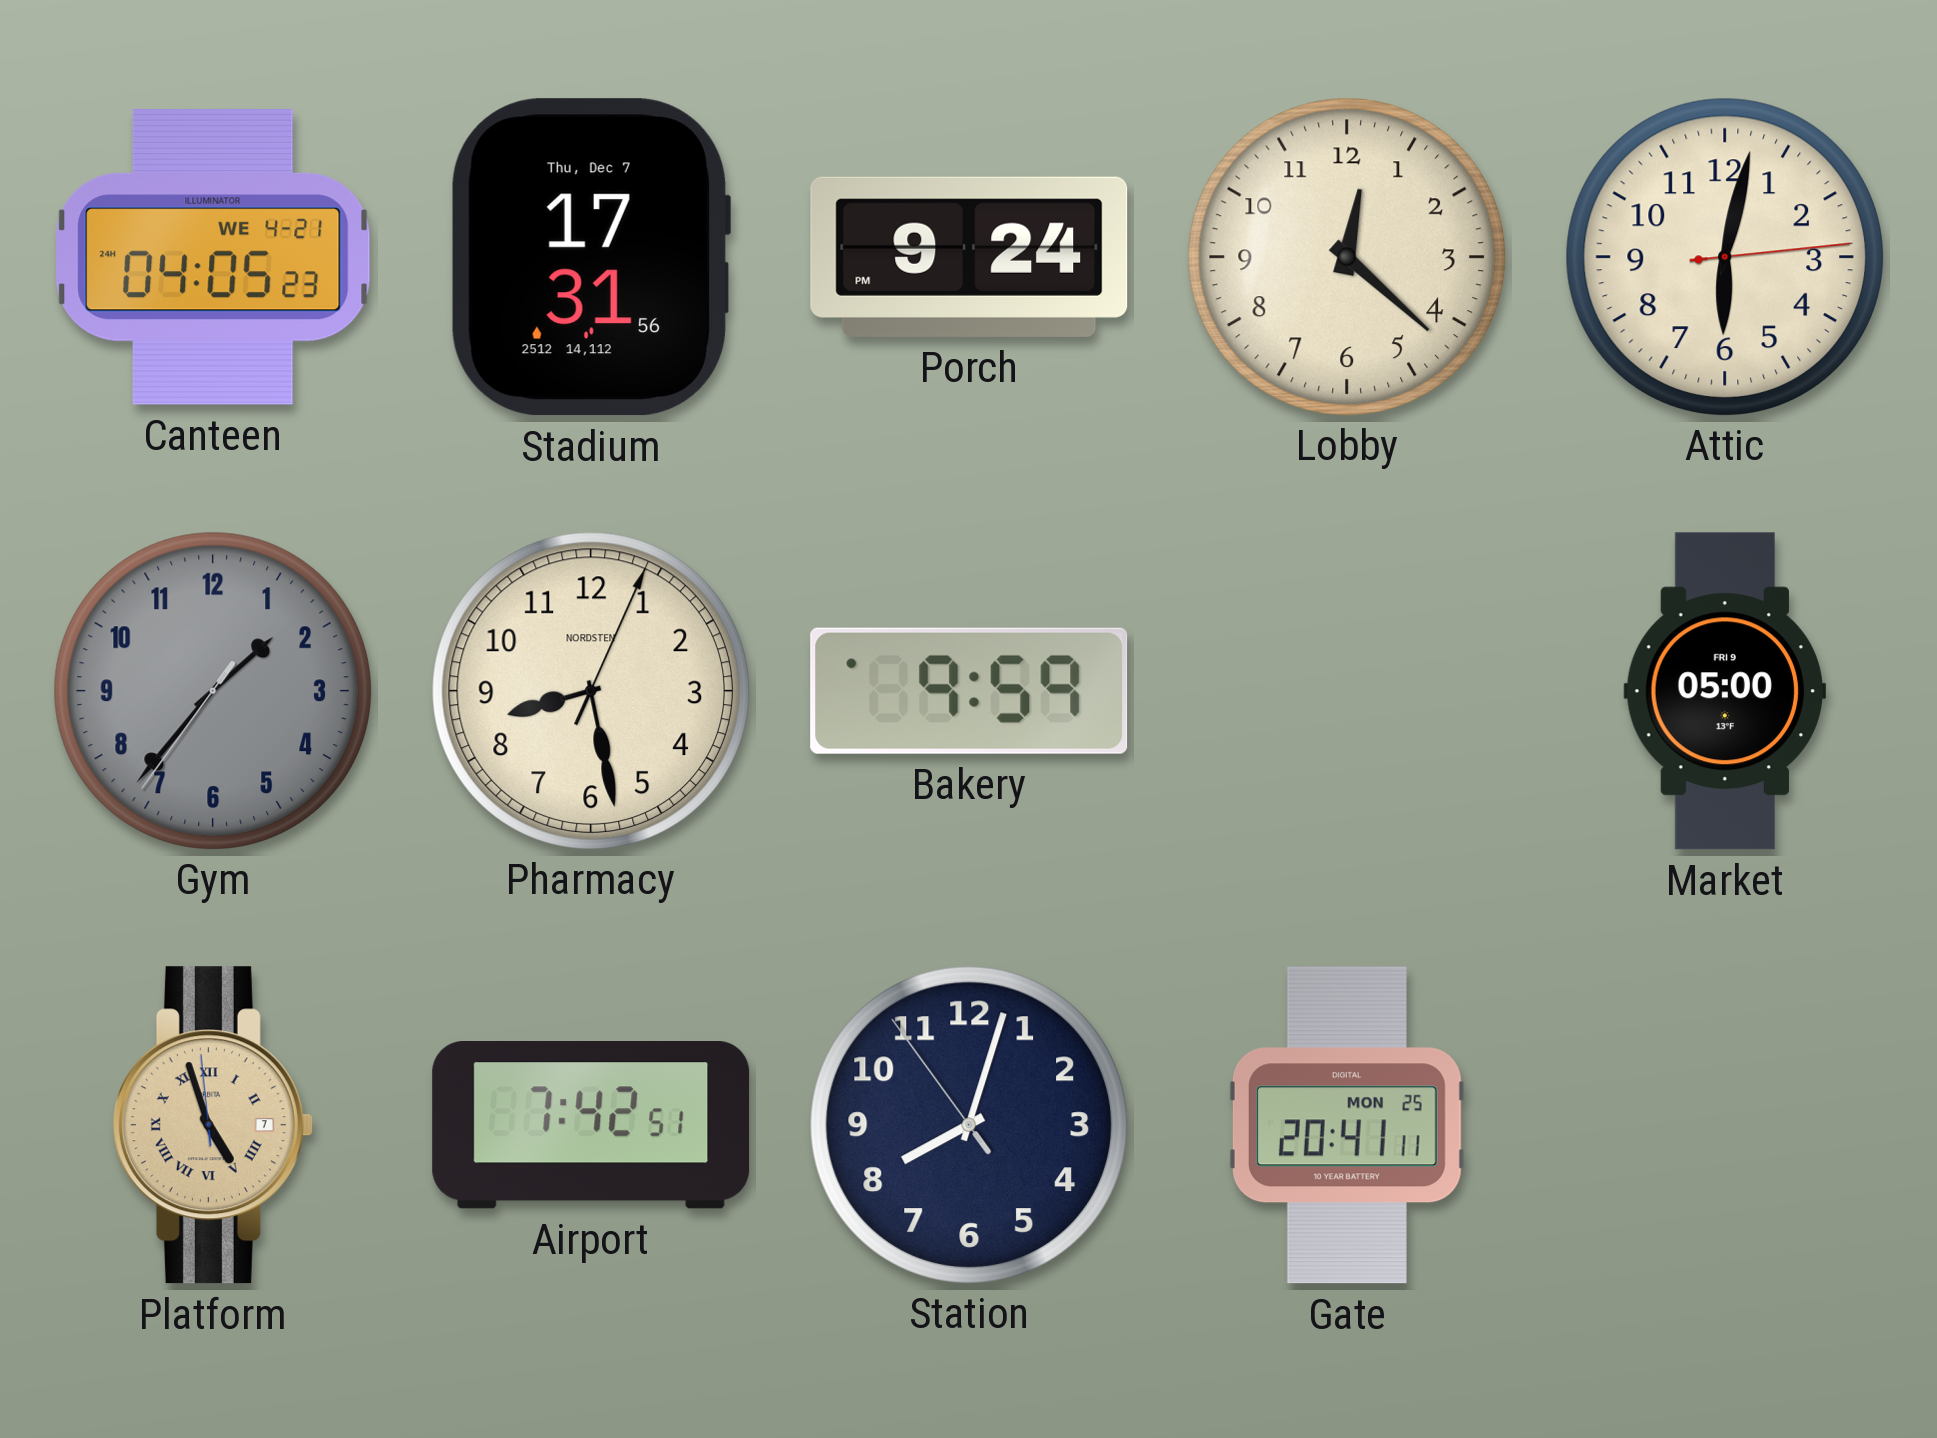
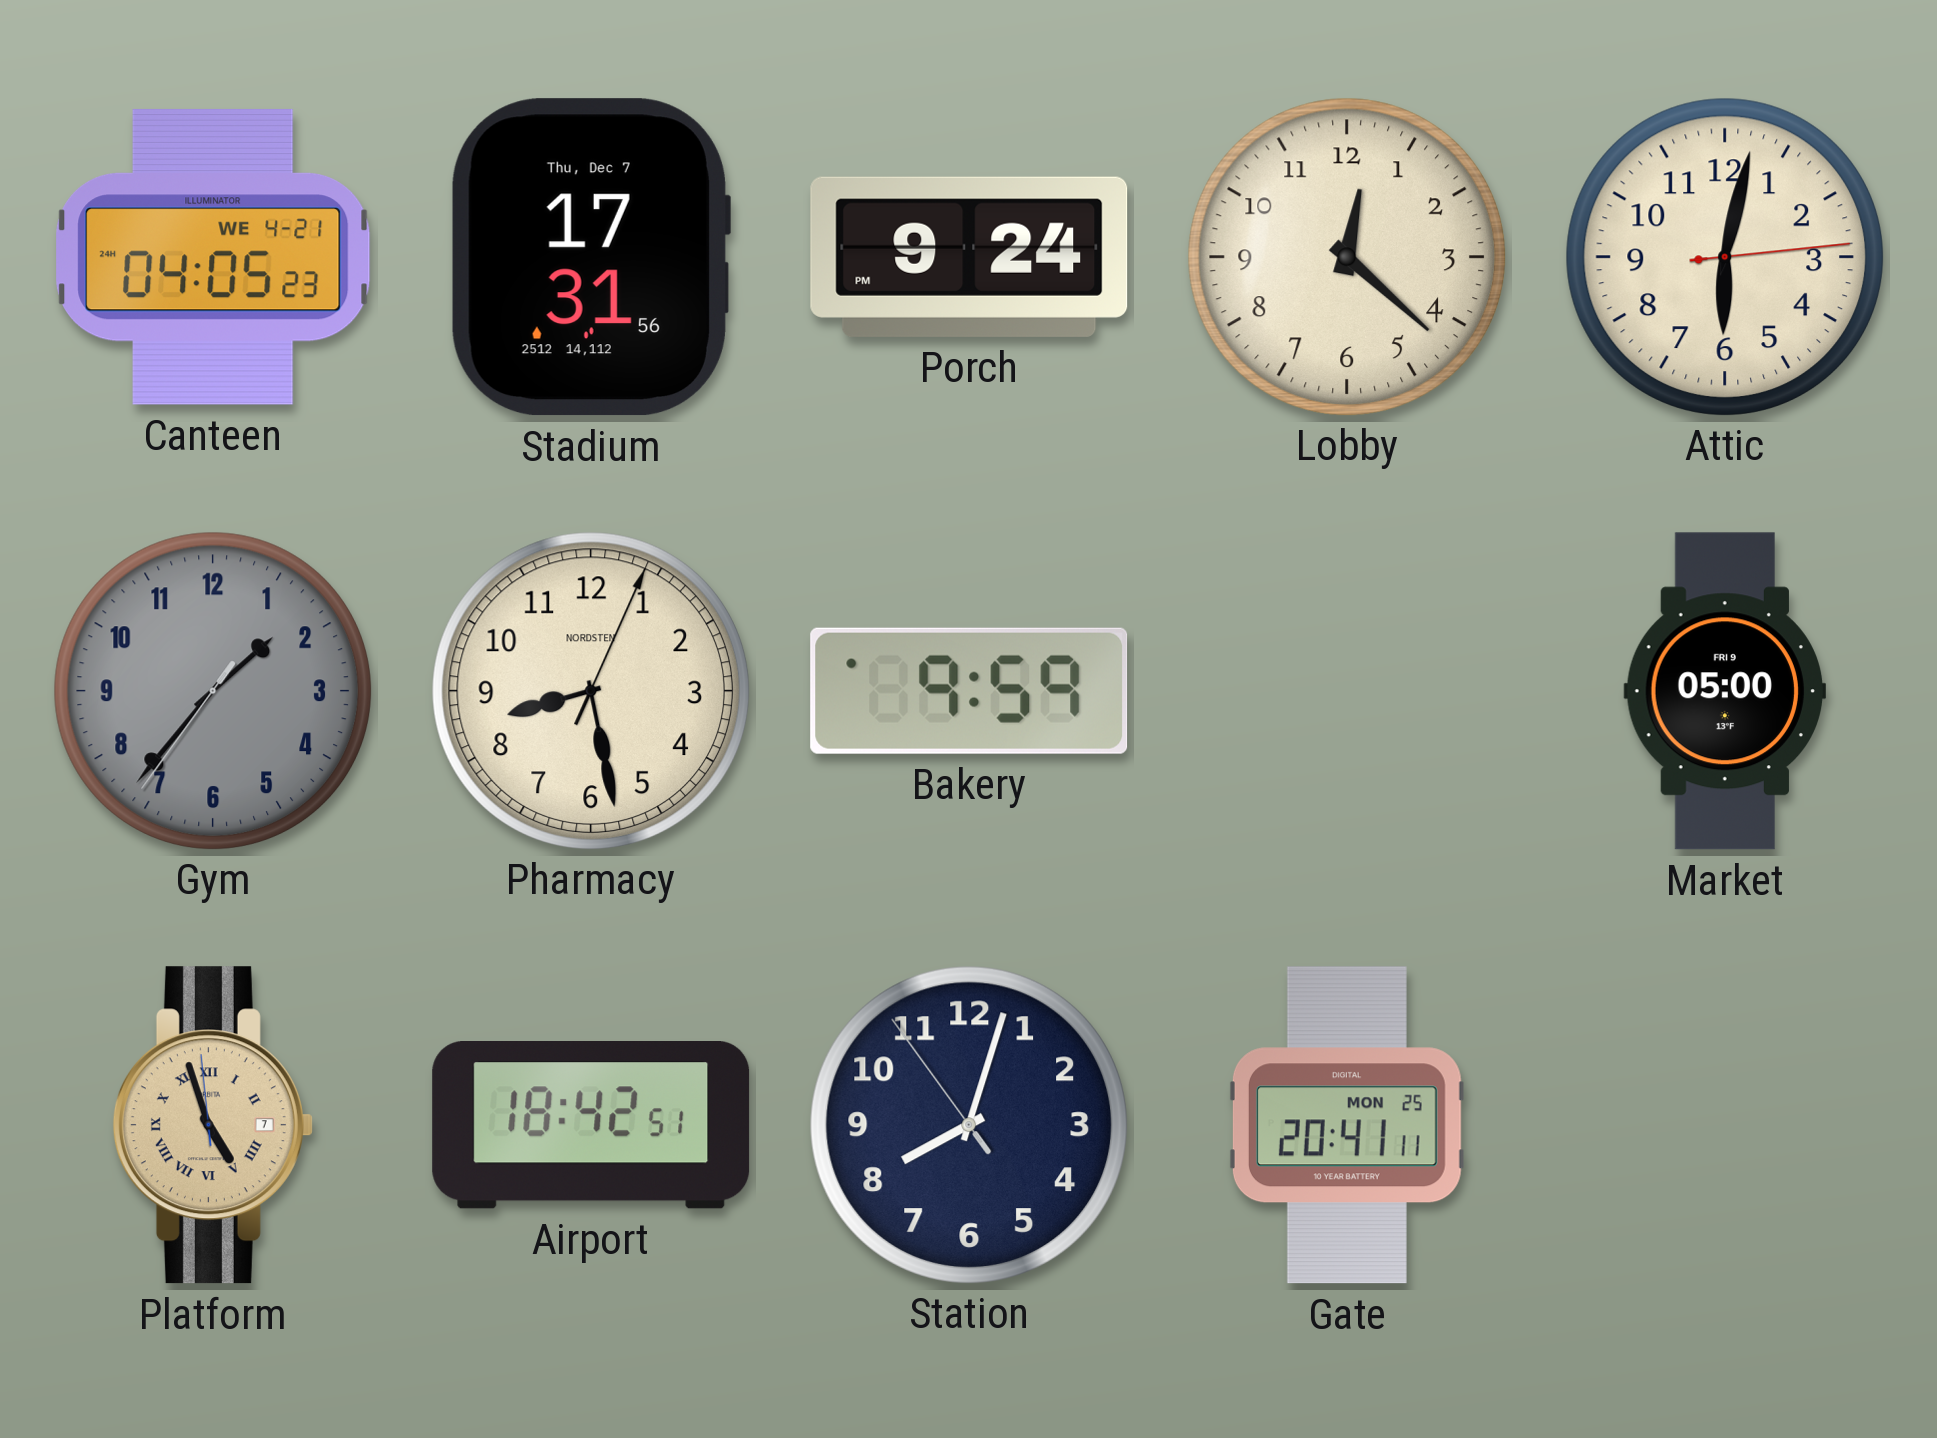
Airport: 7:42 -> 18:42
